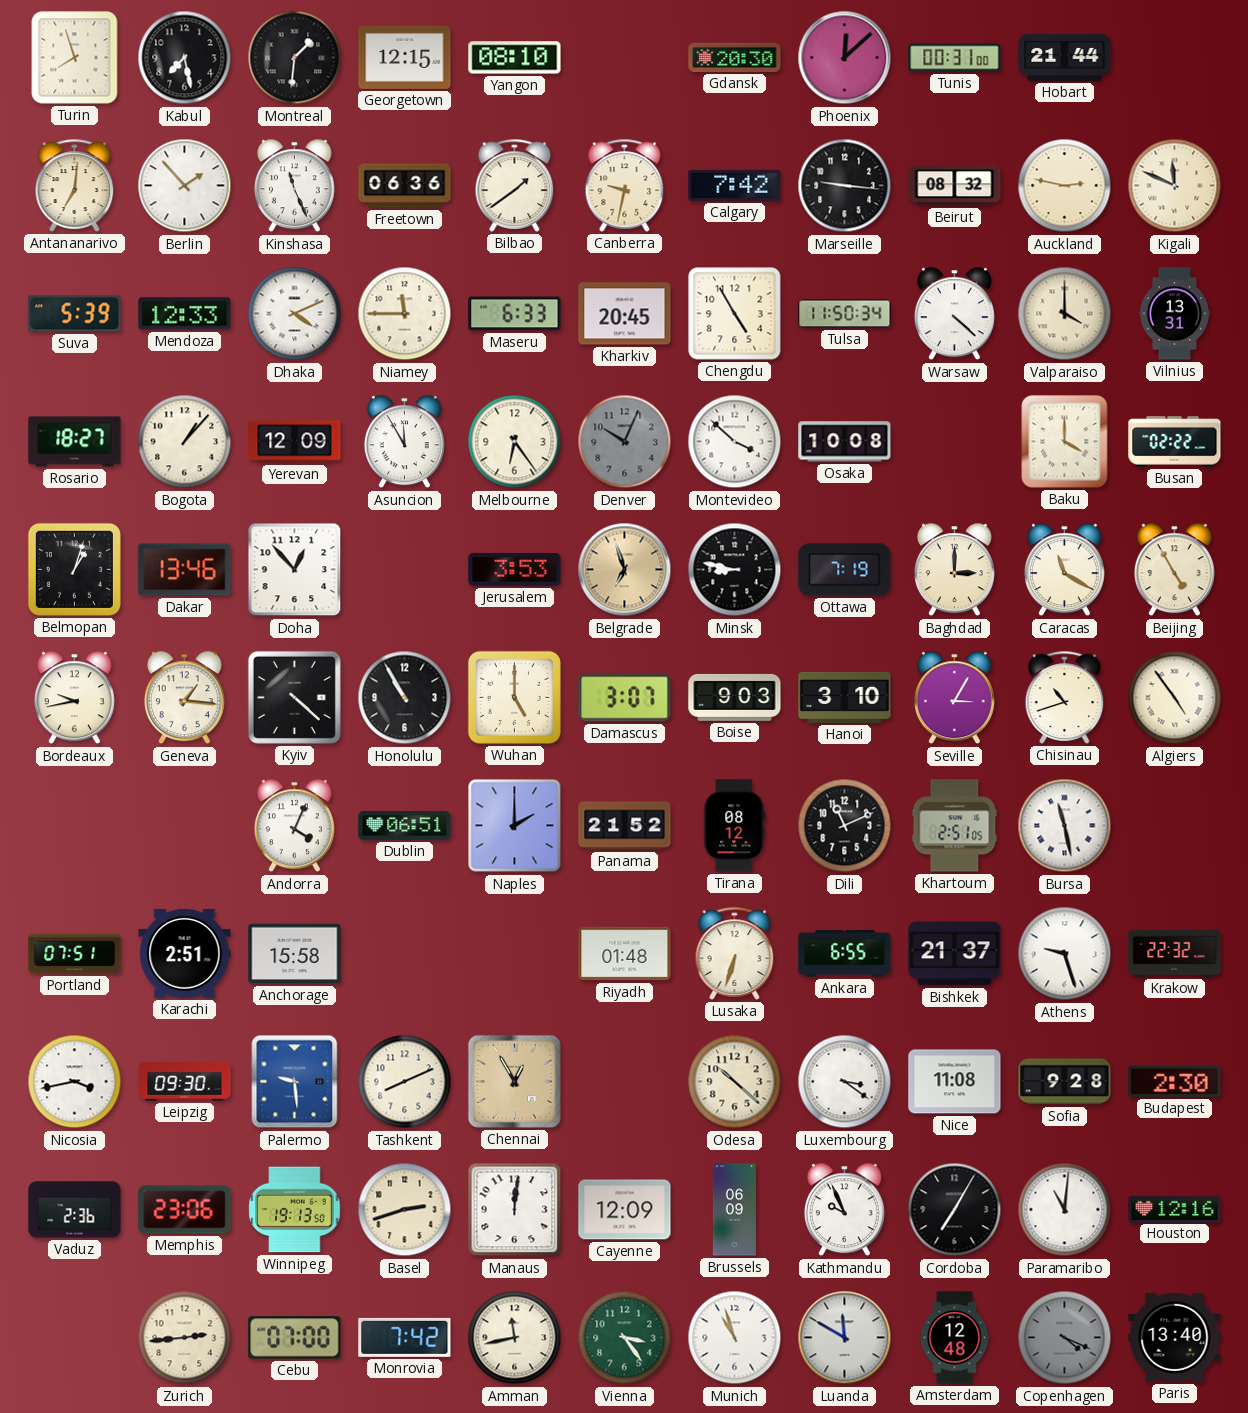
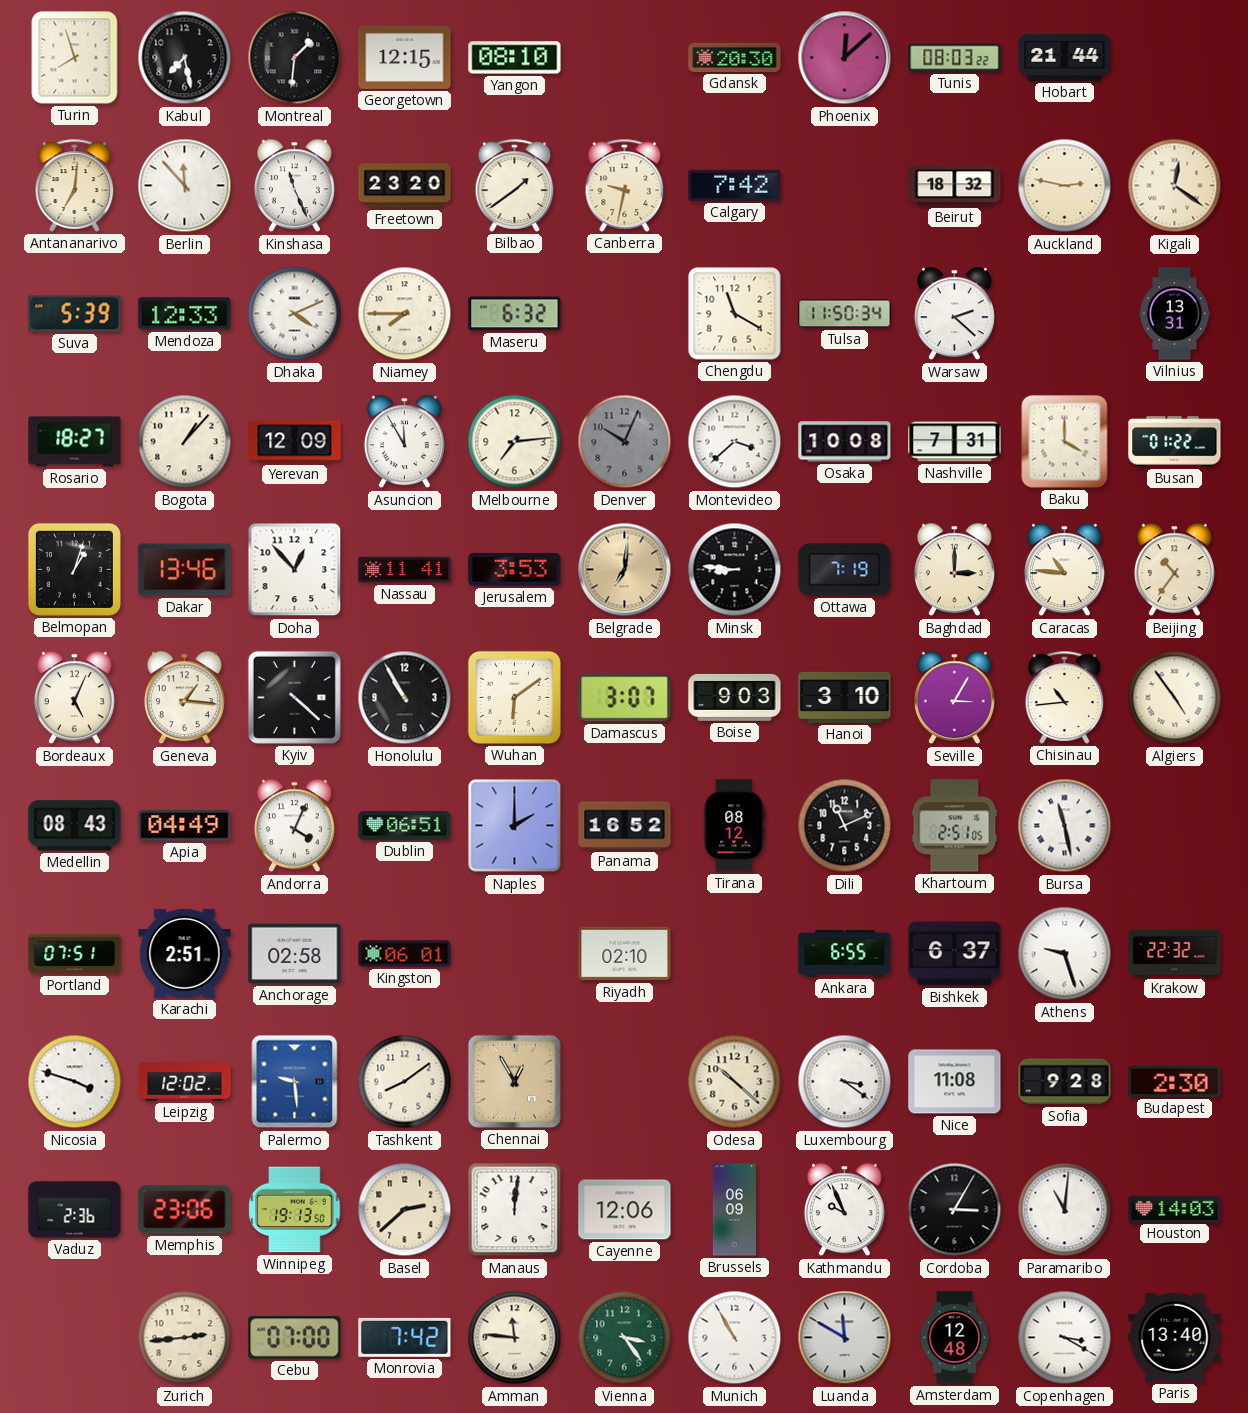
Tunis: 00:31 -> 08:03
Berlin: 1:53 -> 11:53
Freetown: 06:36 -> 23:20
Marseille: 9:16 -> none
Beirut: 08:32 -> 18:32
Kigali: 11:49 -> 12:21
Niamey: 11:45 -> 7:45
Maseru: 6:33 -> 6:32
Kharkiv: 20:45 -> none
Chengdu: 4:55 -> 11:20
Warsaw: 4:22 -> 2:22
Valparaiso: 4:00 -> none
Melbourne: 6:24 -> 7:14
Montevideo: 3:52 -> 3:38
Nashville: none -> 7:31
Busan: 02:22 -> 01:22
Nassau: none -> 11:41
Belgrade: 6:57 -> 7:01
Minsk: 8:47 -> 8:46
Caracas: 11:20 -> 10:46
Beijing: 4:55 -> 10:36
Bordeaux: 9:43 -> 5:04
Wuhan: 5:00 -> 6:09
Chisinau: 10:42 -> 10:44
Medellin: none -> 08:43
Apia: none -> 04:49
Panama: 21:52 -> 16:52
Anchorage: 15:58 -> 02:58
Kingston: none -> 06:01
Riyadh: 01:48 -> 02:10
Lusaka: 6:33 -> none
Bishkek: 21:37 -> 6:37
Nicosia: 3:43 -> 3:48
Leipzig: 09:30 -> 12:02
Tashkent: 8:11 -> 8:09
Basel: 2:42 -> 2:38
Cayenne: 12:09 -> 12:06
Cordoba: 7:05 -> 3:05
Houston: 12:16 -> 14:03
Amman: 11:43 -> 11:46
Munich: 10:57 -> 10:55
Copenhagen: 4:19 -> 3:20
Copenhagen dial: grey -> white
